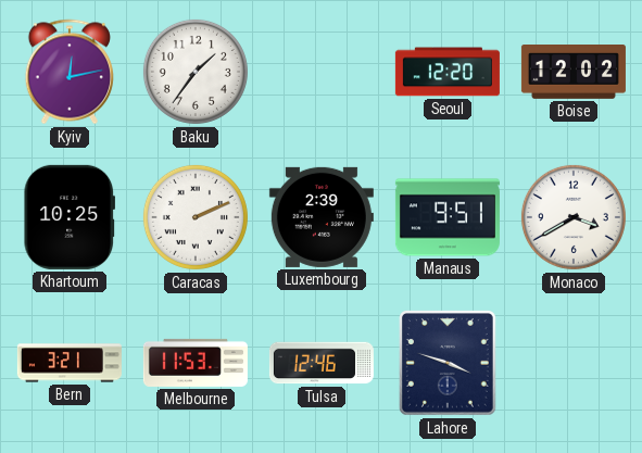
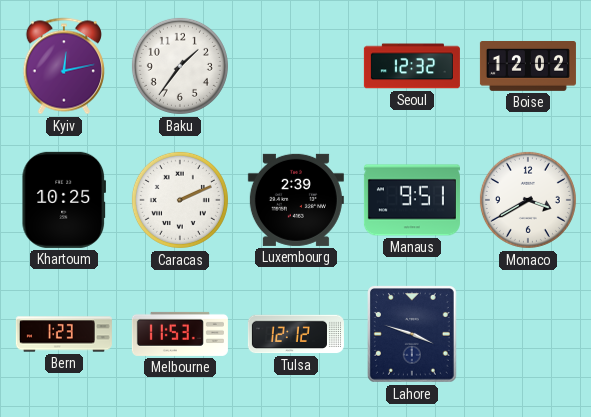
Seoul: 12:20 -> 12:32
Bern: 3:21 -> 1:23
Tulsa: 12:46 -> 12:12
